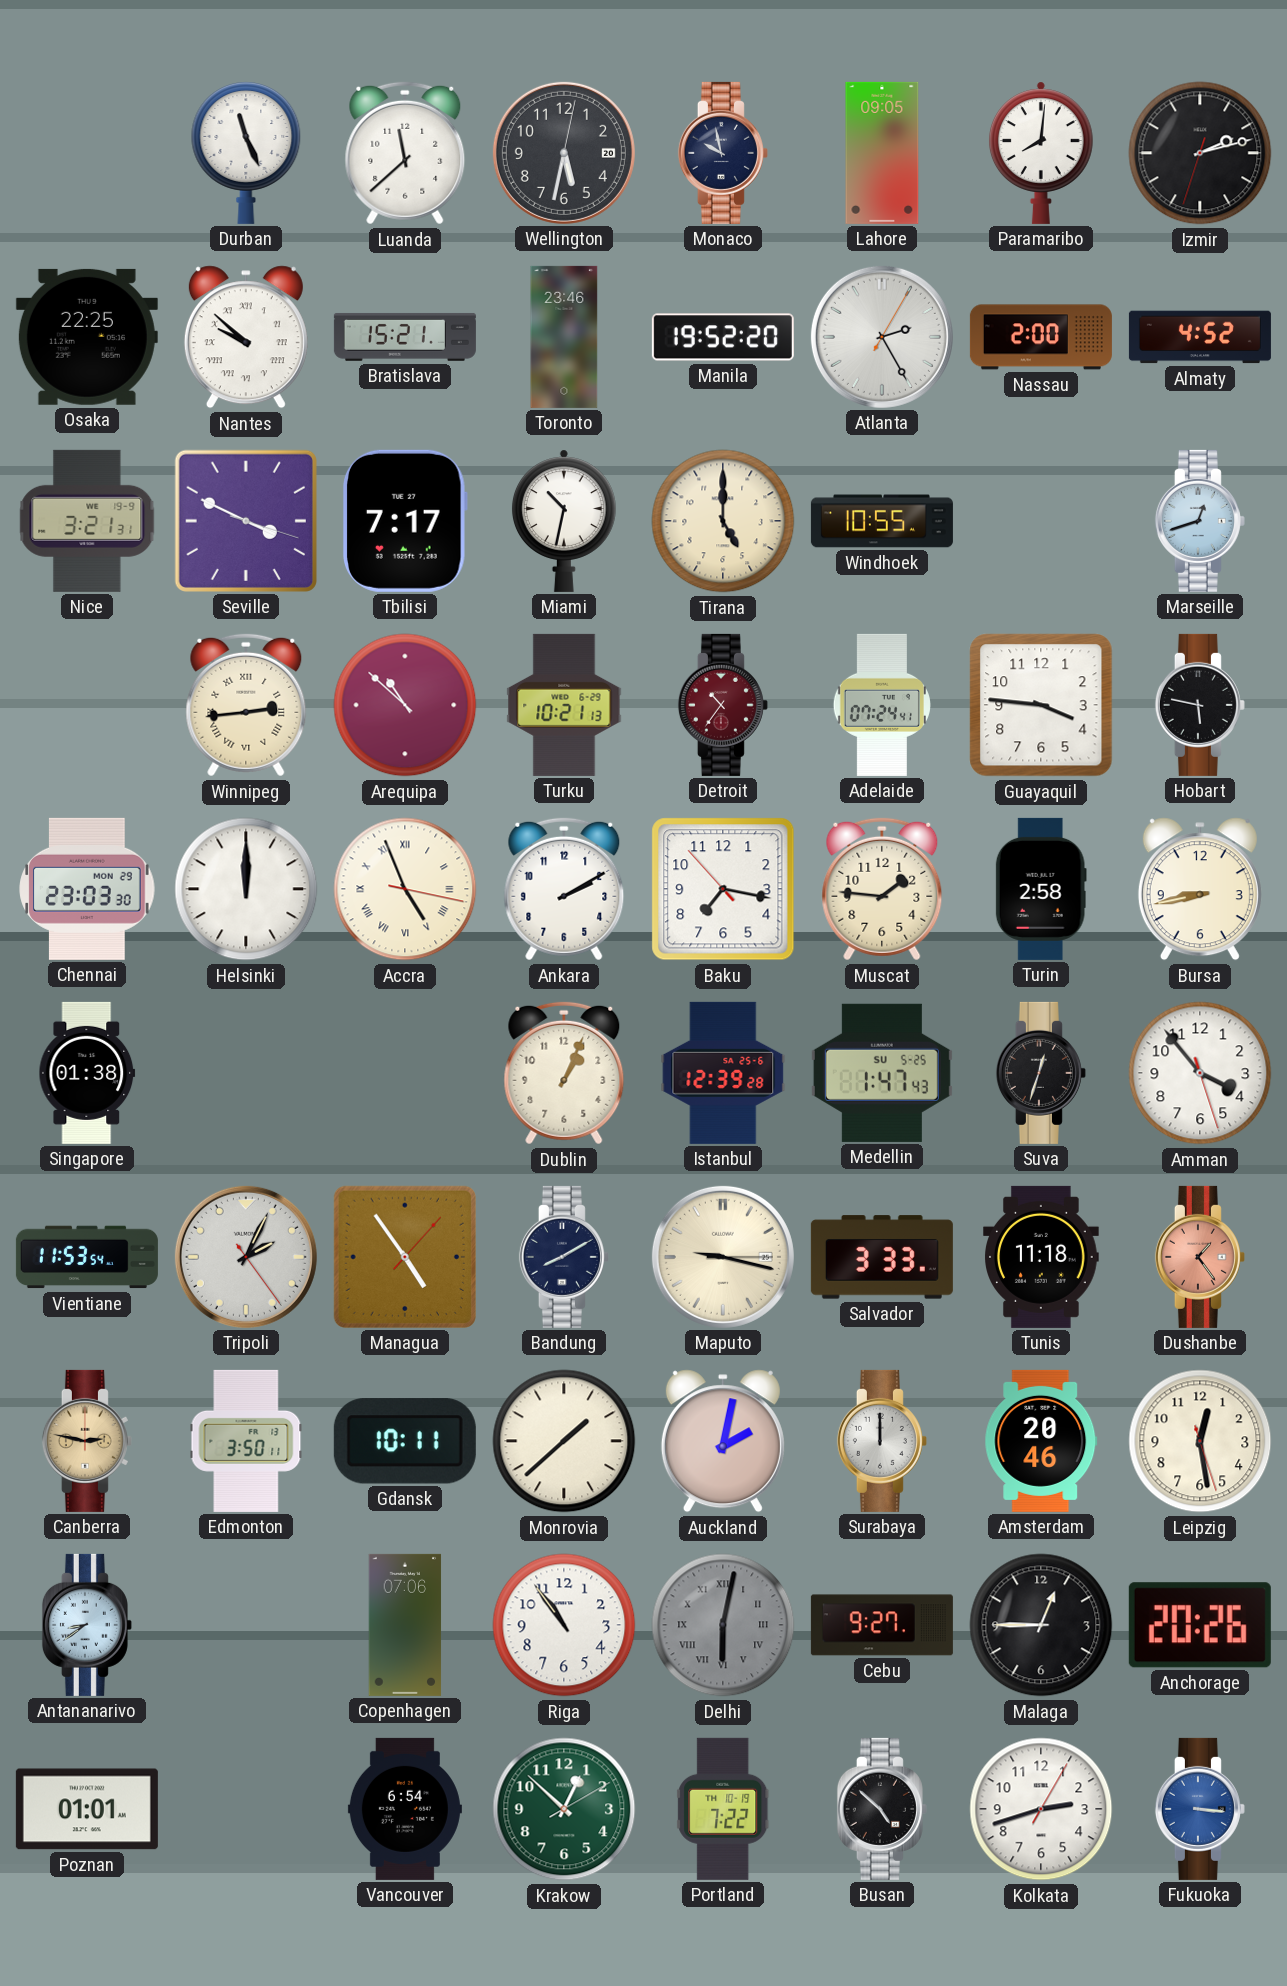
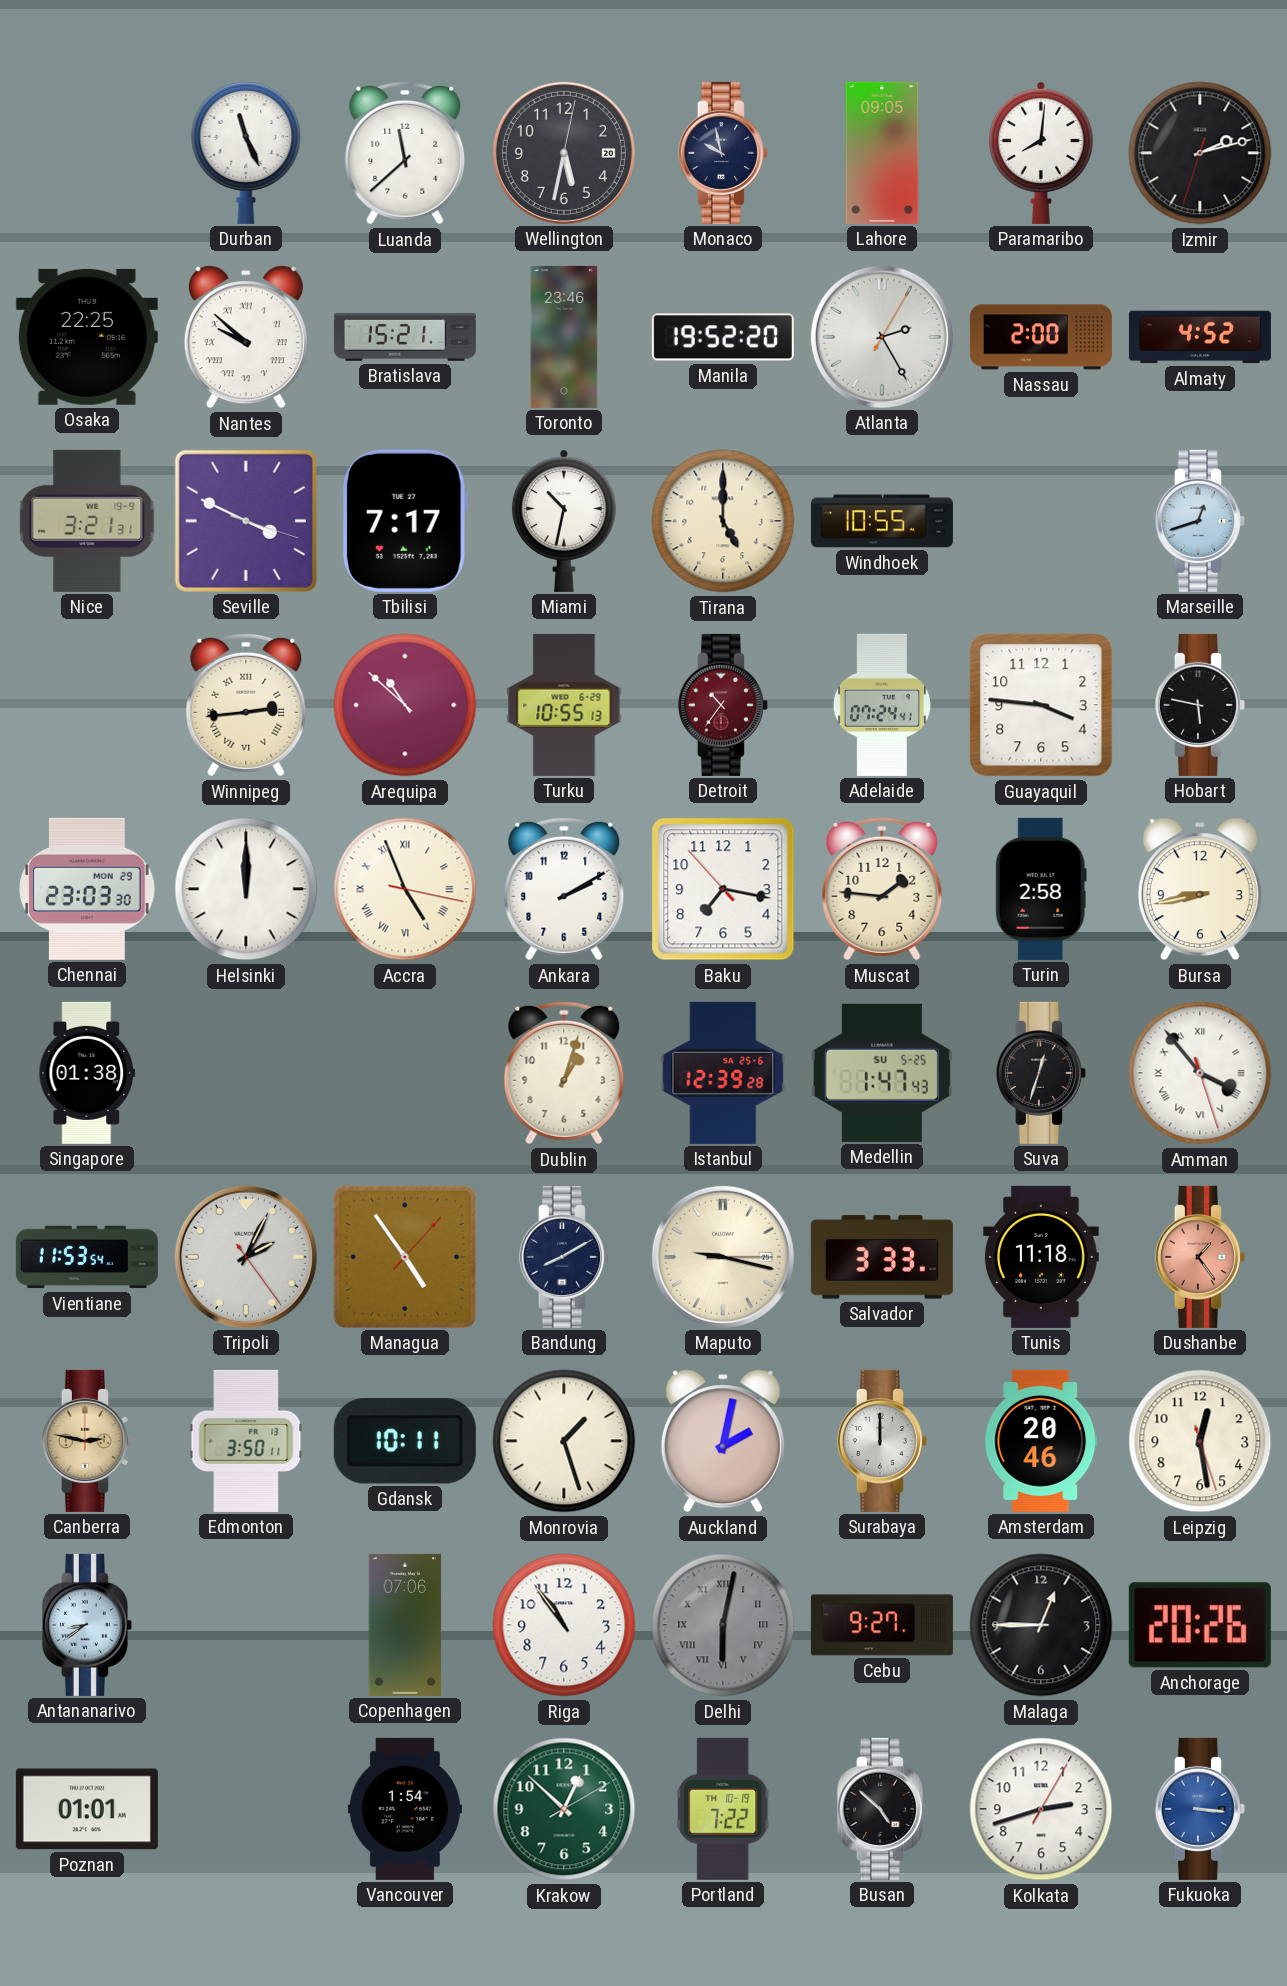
Turku: 10:21 -> 10:55
Dublin: 1:04 -> 1:03
Amman numerals: Arabic -> Roman
Monrovia: 1:38 -> 1:27
Vancouver: 6:54 -> 1:54
